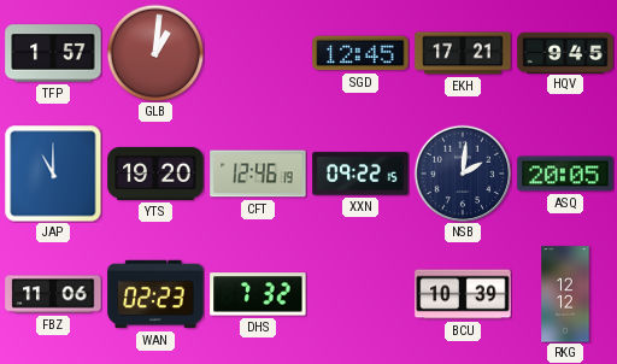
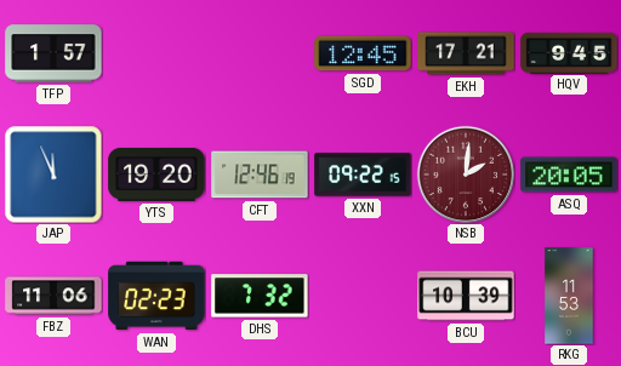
GLB: 1:01 -> none
JAP: 11:00 -> 11:56
NSB dial: navy -> burgundy
RKG: 12:12 -> 11:53
